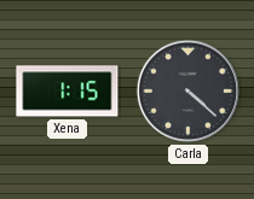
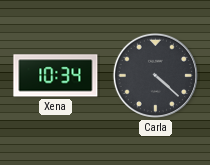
Xena: 1:15 -> 10:34
